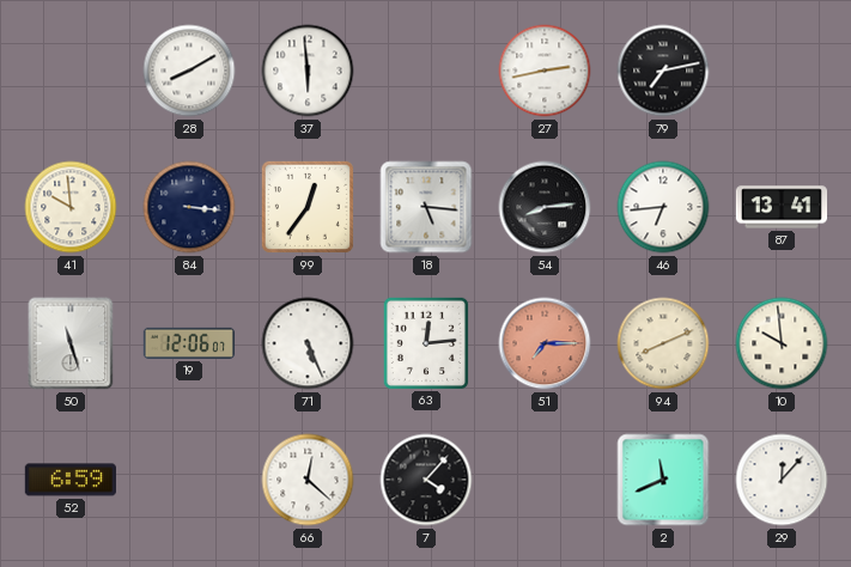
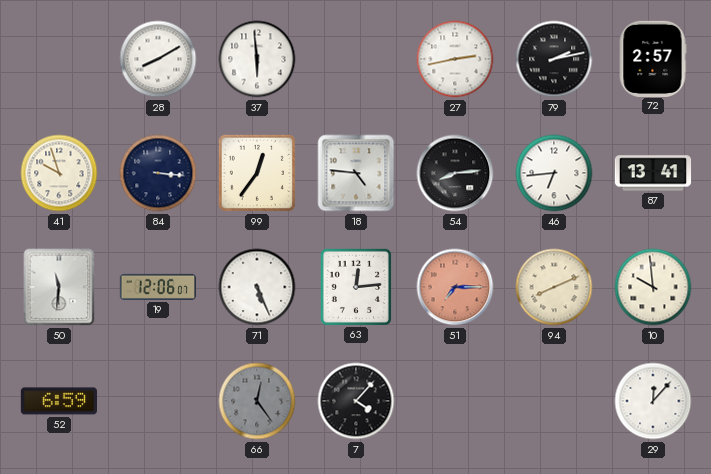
79: 7:13 -> 2:13
72: none -> 2:57
41: 9:59 -> 9:57
18: 5:16 -> 4:46
50: 11:27 -> 11:31
66: 12:22 -> 12:24
66 dial: white -> grey
2: 11:41 -> none
